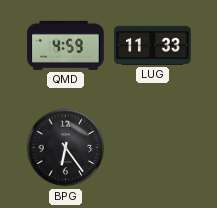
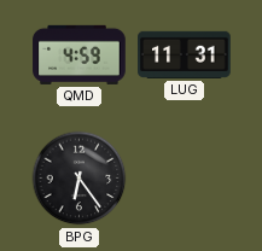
LUG: 11:33 -> 11:31
